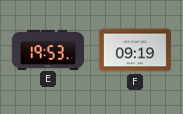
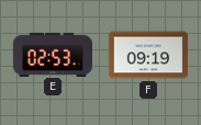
E: 19:53 -> 02:53
